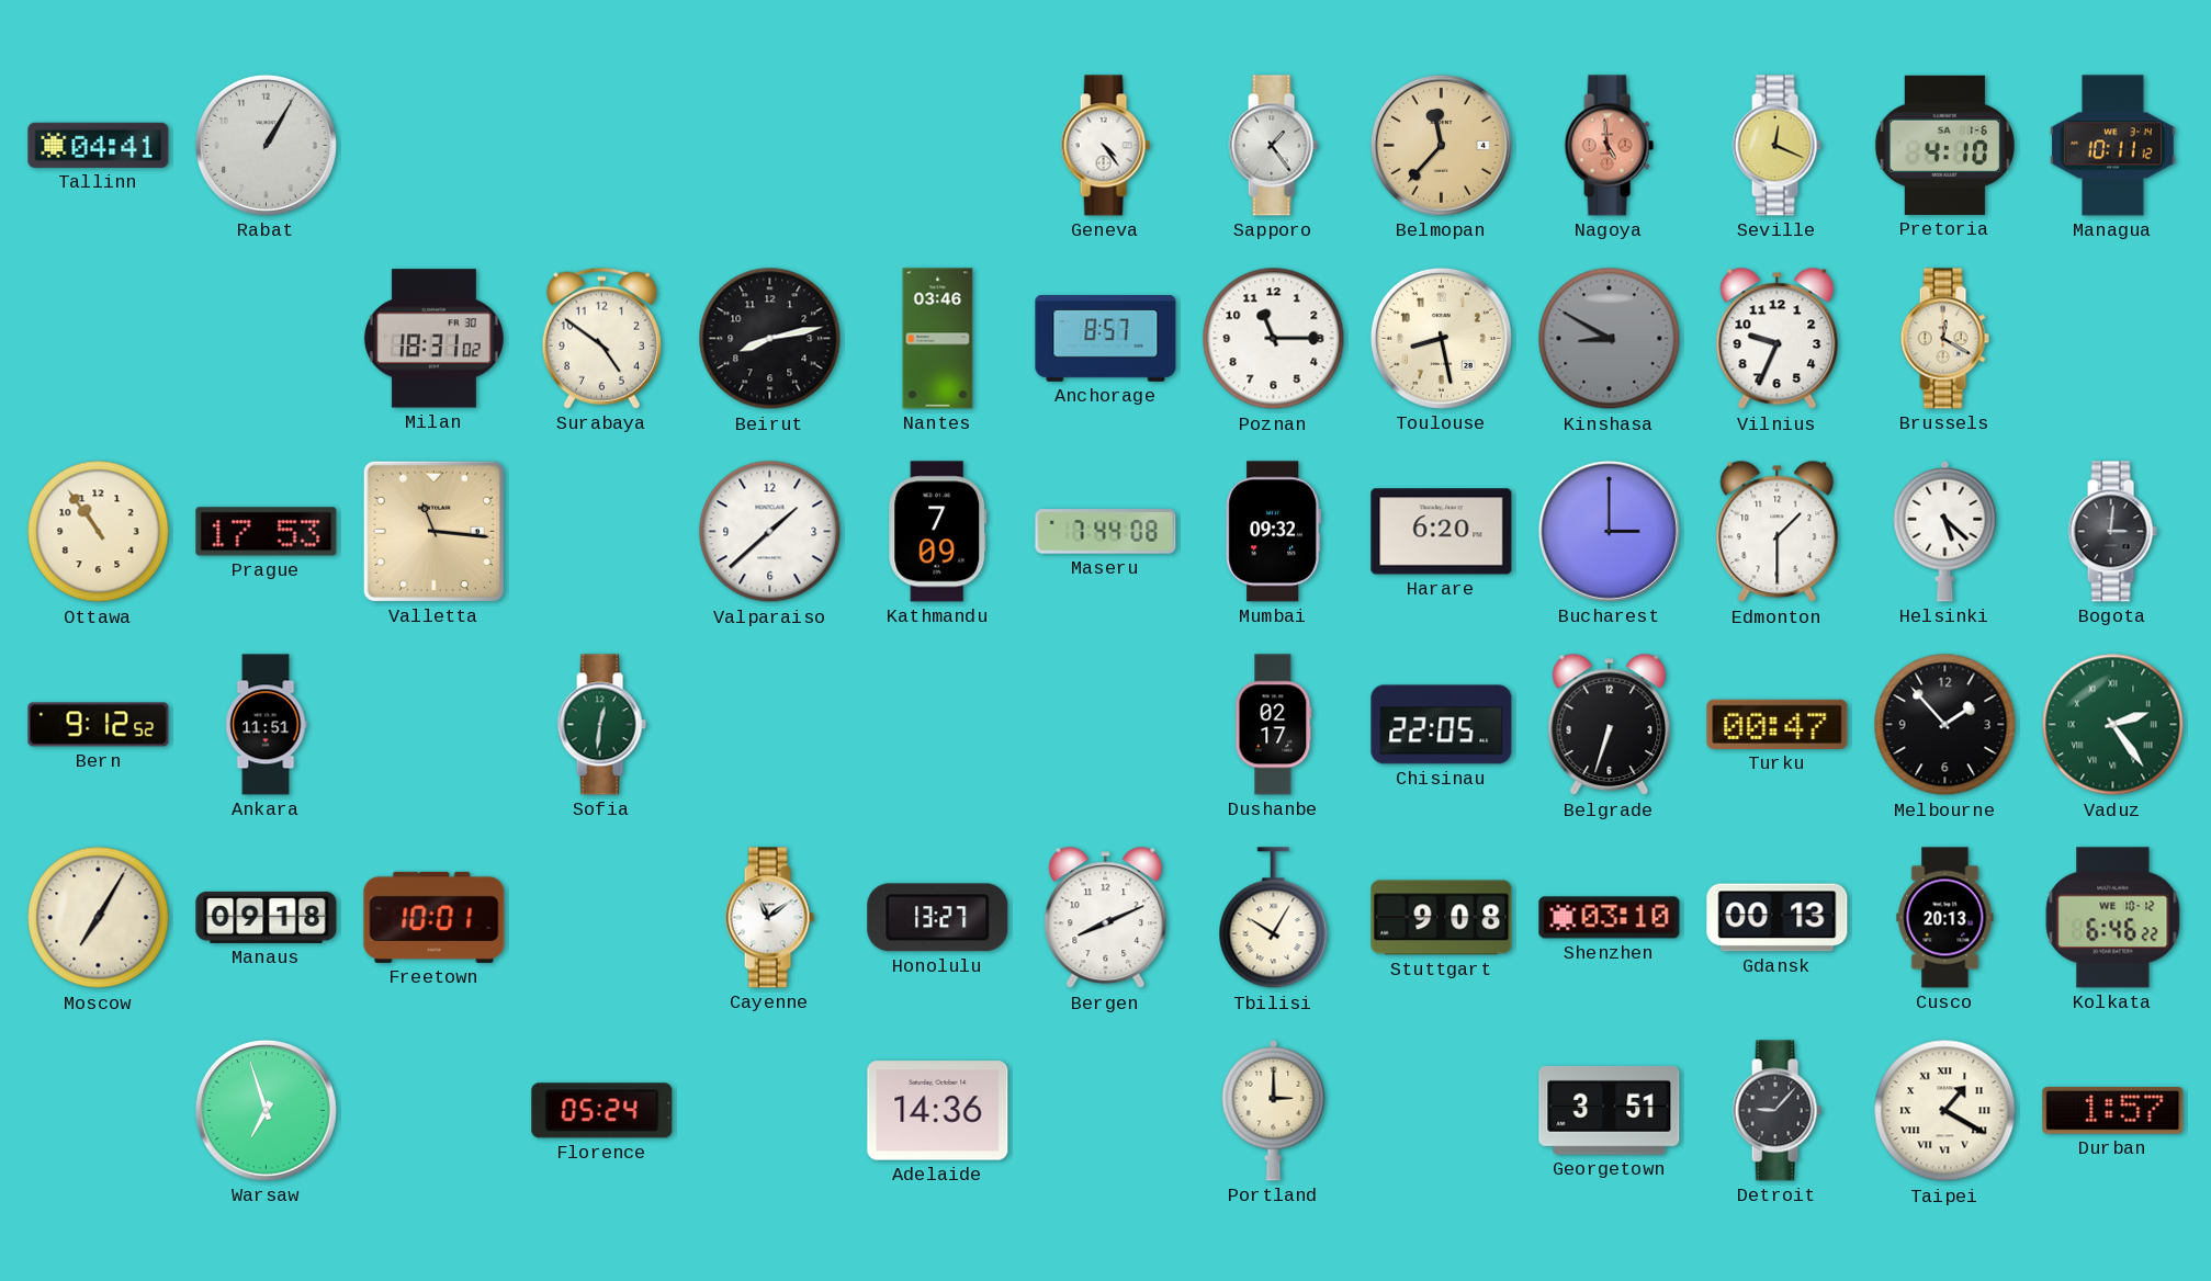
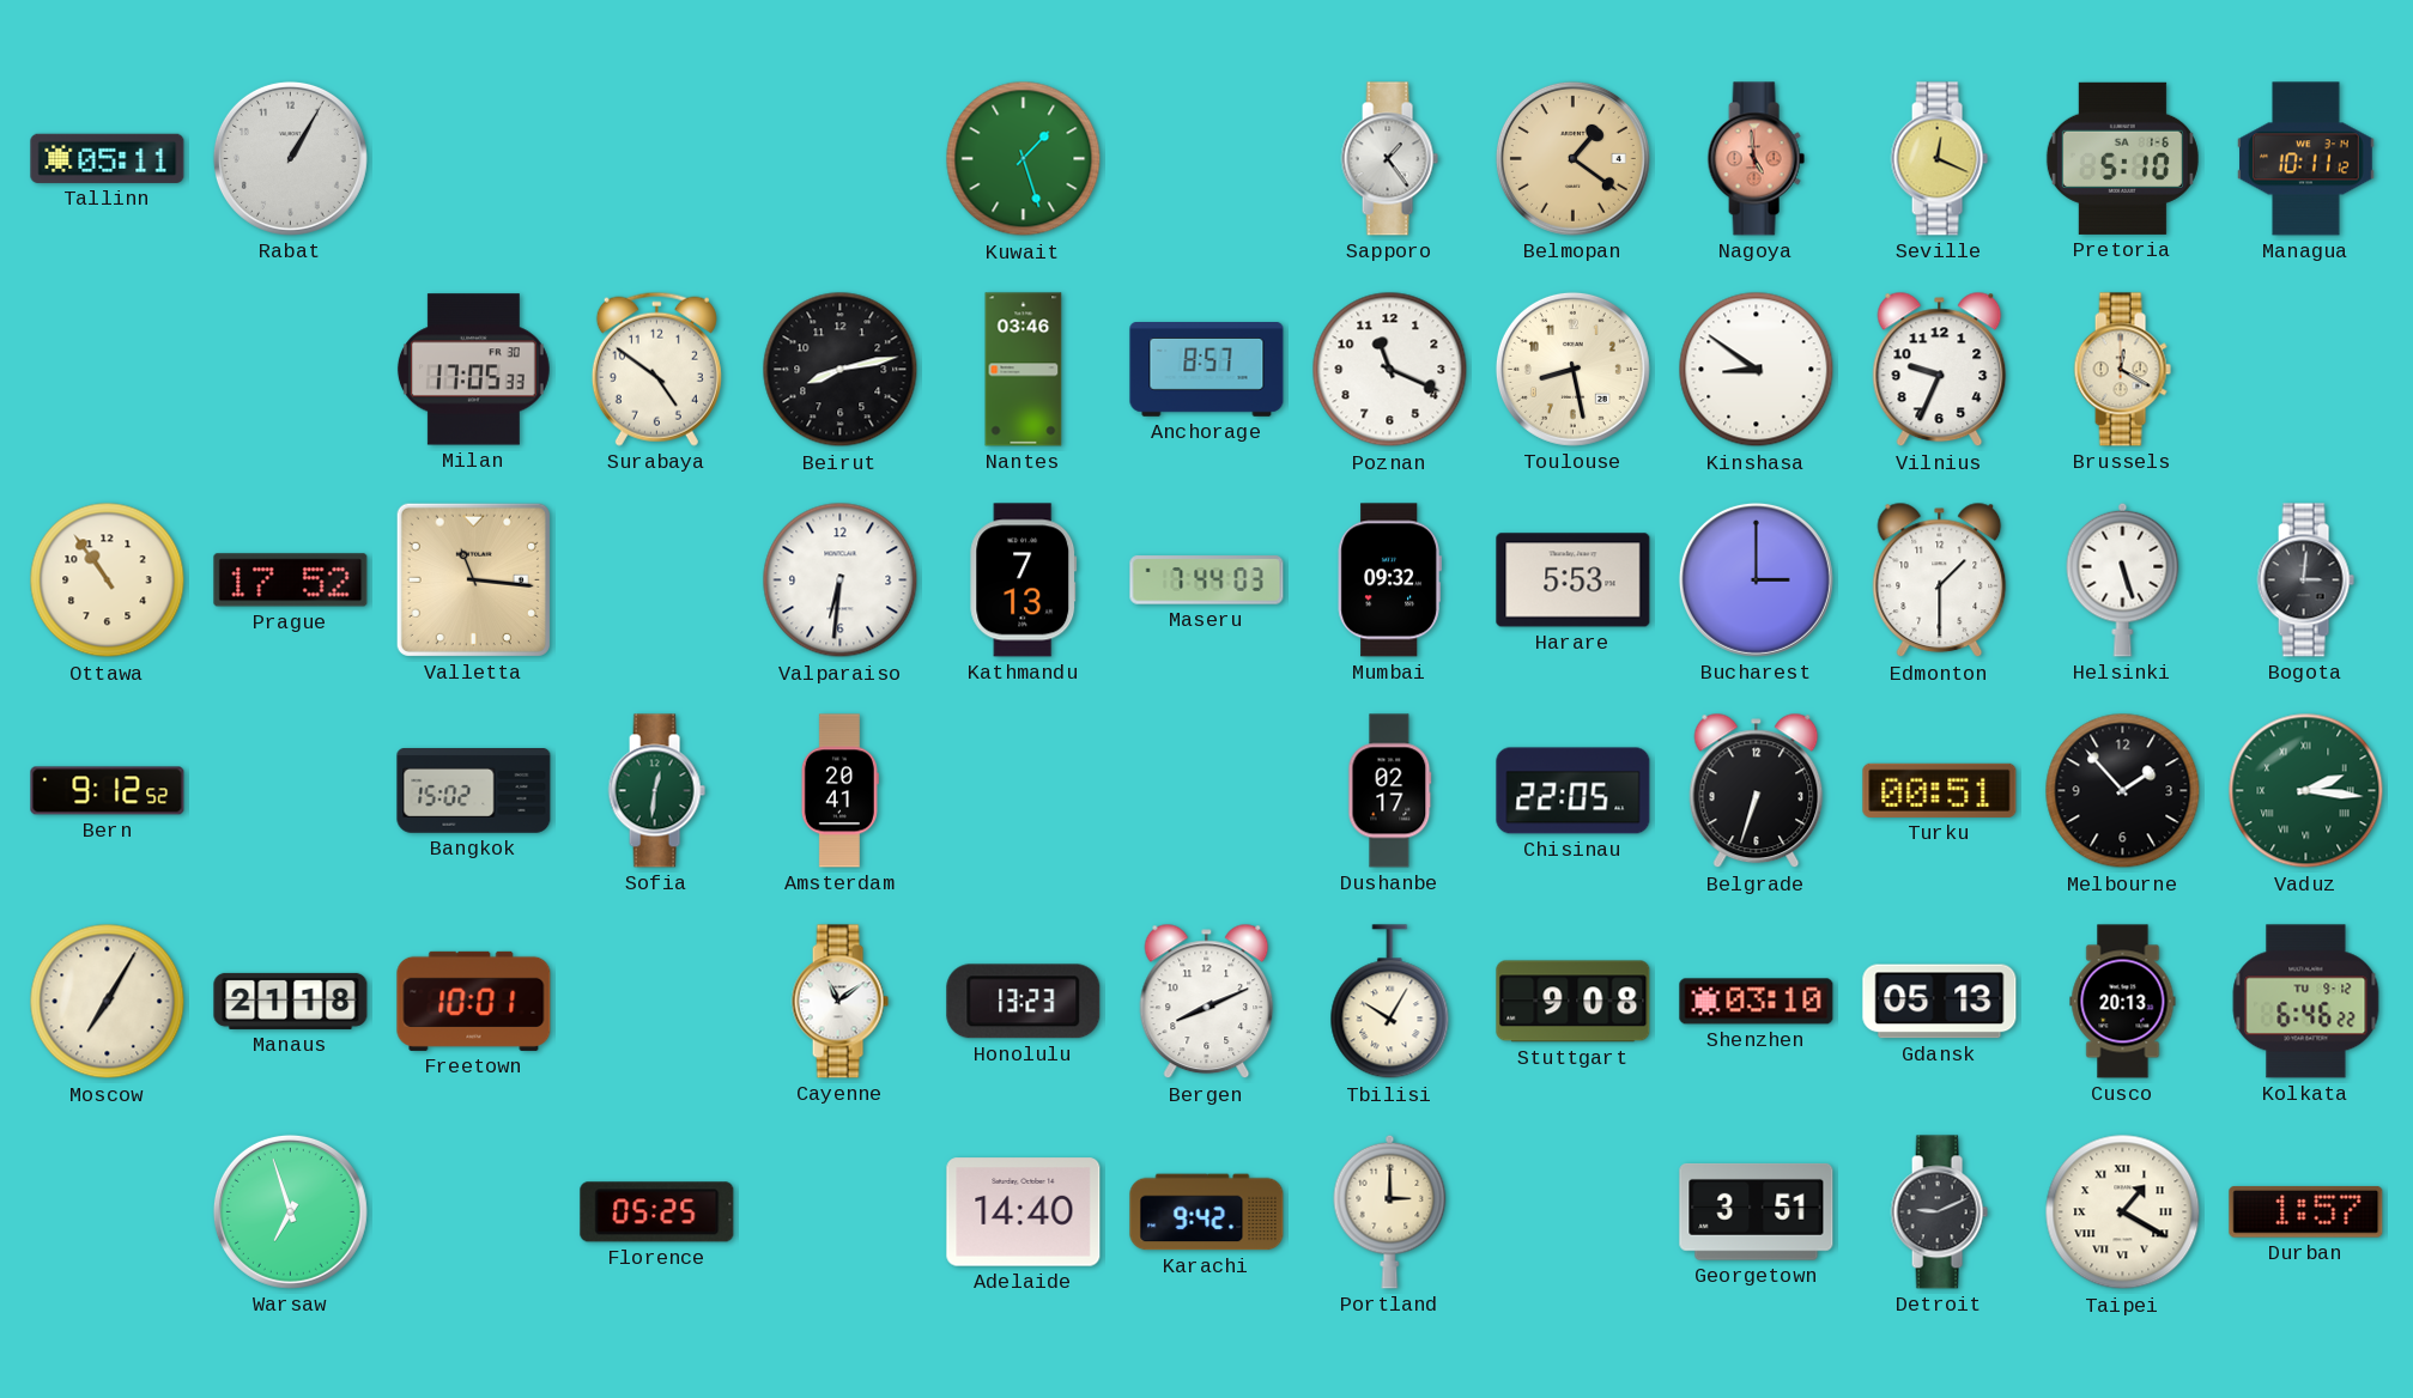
Tallinn: 04:41 -> 05:11
Kuwait: none -> 1:27
Geneva: 4:24 -> none
Belmopan: 11:37 -> 1:21
Pretoria: 4:10 -> 5:10
Milan: 18:31 -> 17:05
Poznan: 11:15 -> 11:19
Kinshasa: 8:50 -> 8:51
Kinshasa dial: grey -> white
Prague: 17:53 -> 17:52
Valparaiso: 1:38 -> 6:31
Kathmandu: 7:09 -> 7:13
Maseru: 7:44:08 -> 7:44:03
Harare: 6:20 -> 5:53
Helsinki: 5:22 -> 5:27
Ankara: 11:51 -> none
Bangkok: none -> 15:02
Amsterdam: none -> 20:41
Turku: 00:47 -> 00:51
Vaduz: 2:24 -> 2:16
Manaus: 09:18 -> 21:18
Honolulu: 13:27 -> 13:23
Gdansk: 00:13 -> 05:13
Kolkata date: WE 10-12 -> TU 9-12
Florence: 05:24 -> 05:25
Adelaide: 14:36 -> 14:40
Karachi: none -> 9:42
Detroit: 9:07 -> 9:11
